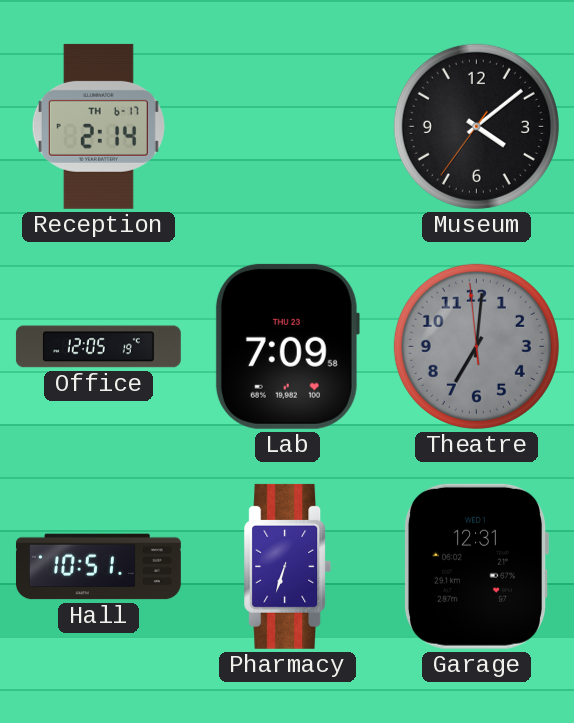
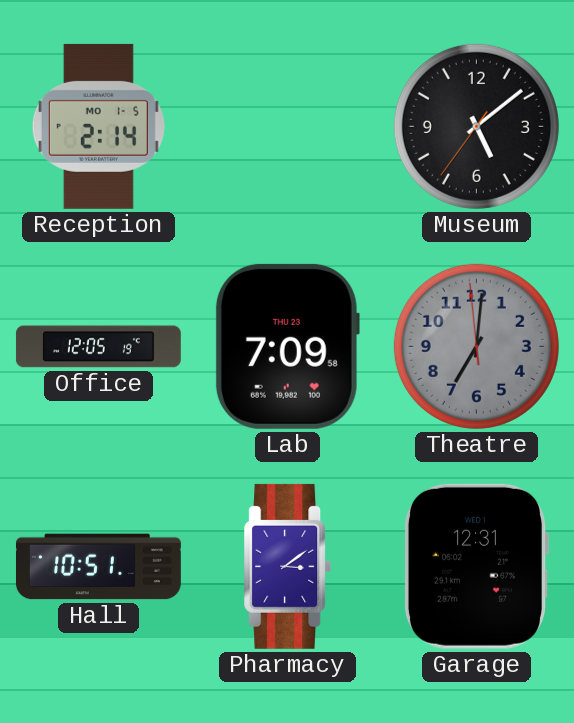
Reception date: TH 6-17 -> MO 1-5
Museum: 4:08 -> 5:08
Pharmacy: 6:33 -> 3:09
